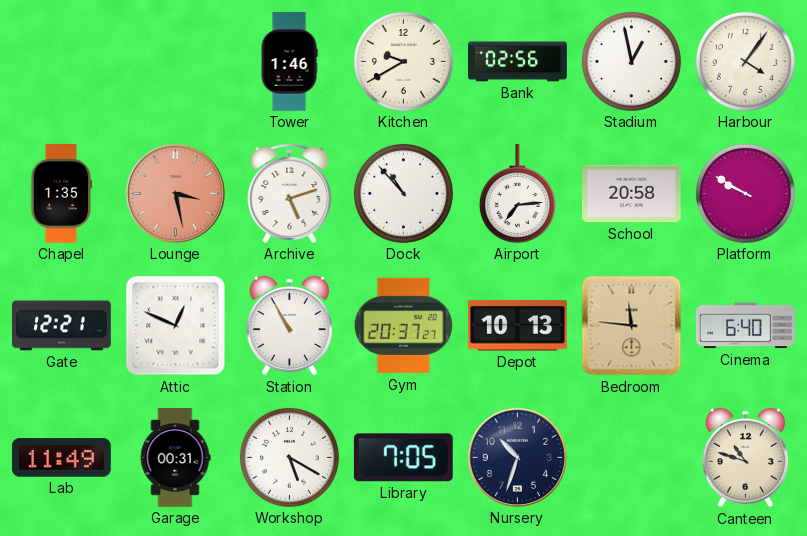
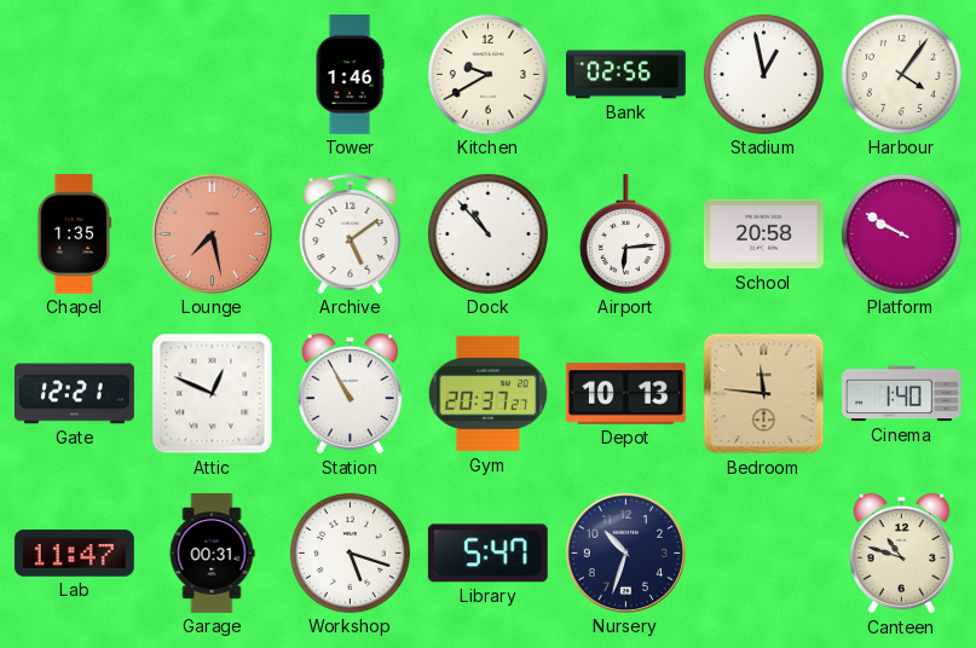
Lounge: 3:28 -> 7:28
Archive: 5:12 -> 5:09
Airport: 7:14 -> 6:14
Cinema: 6:40 -> 1:40
Lab: 11:49 -> 11:47
Workshop: 5:20 -> 5:18
Library: 7:05 -> 5:47
